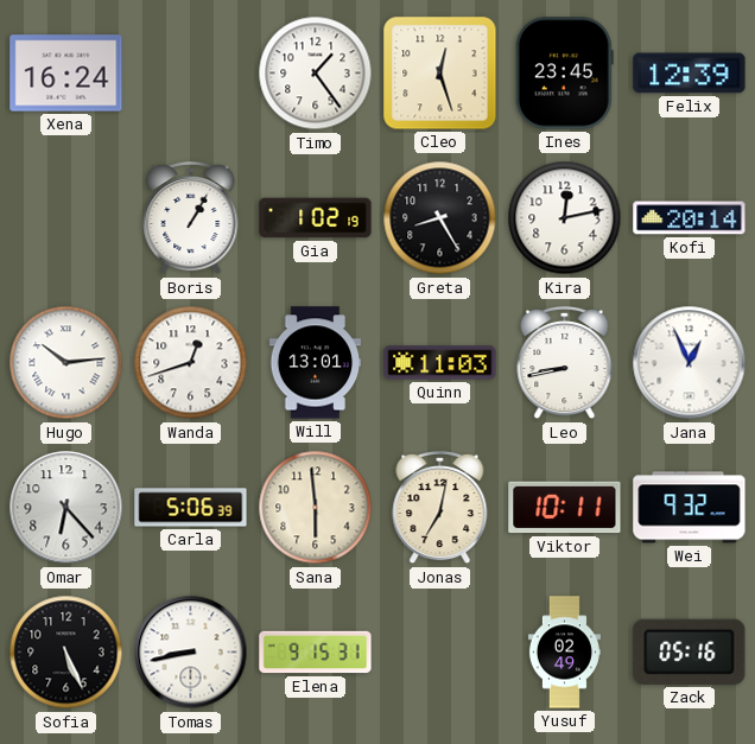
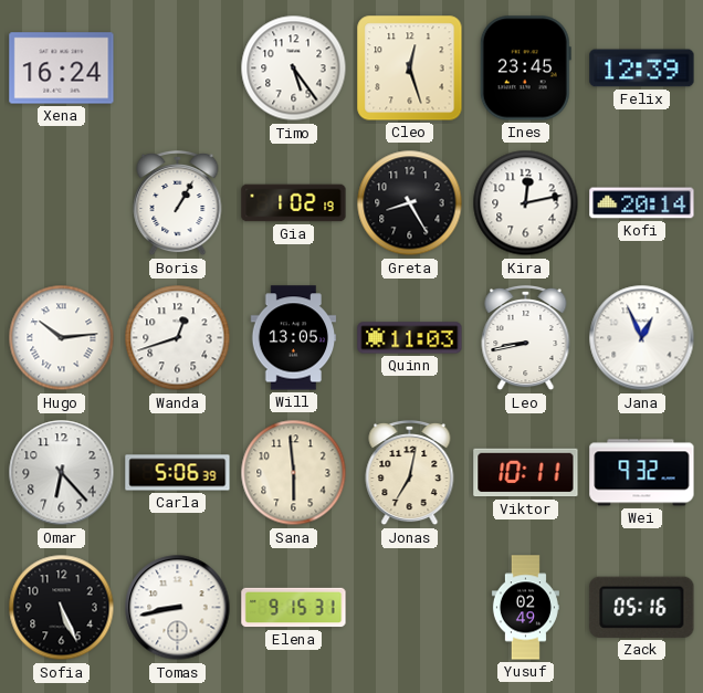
Timo: 1:24 -> 5:24
Will: 13:01 -> 13:05
